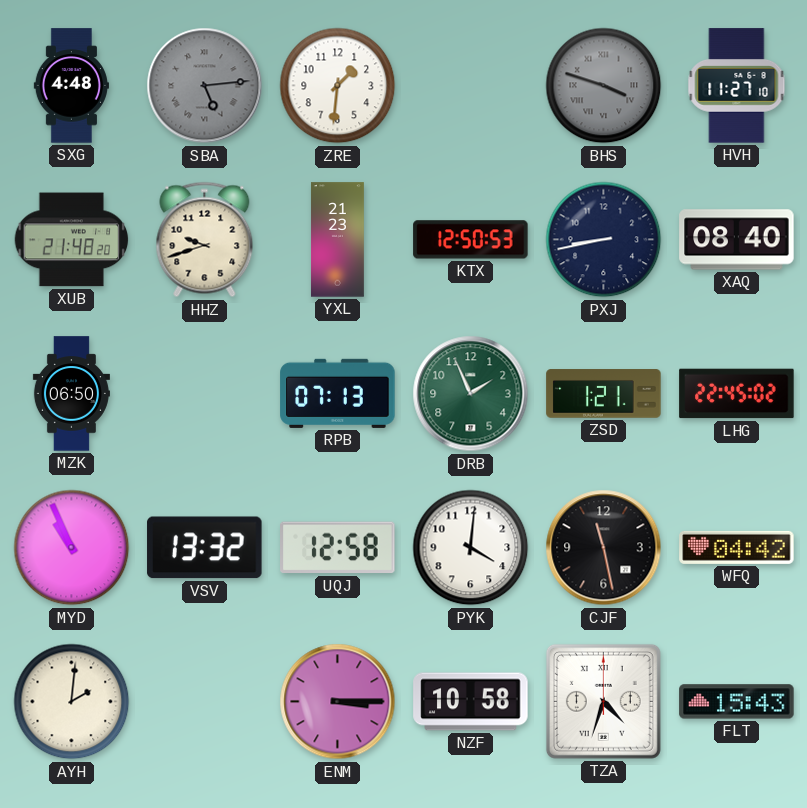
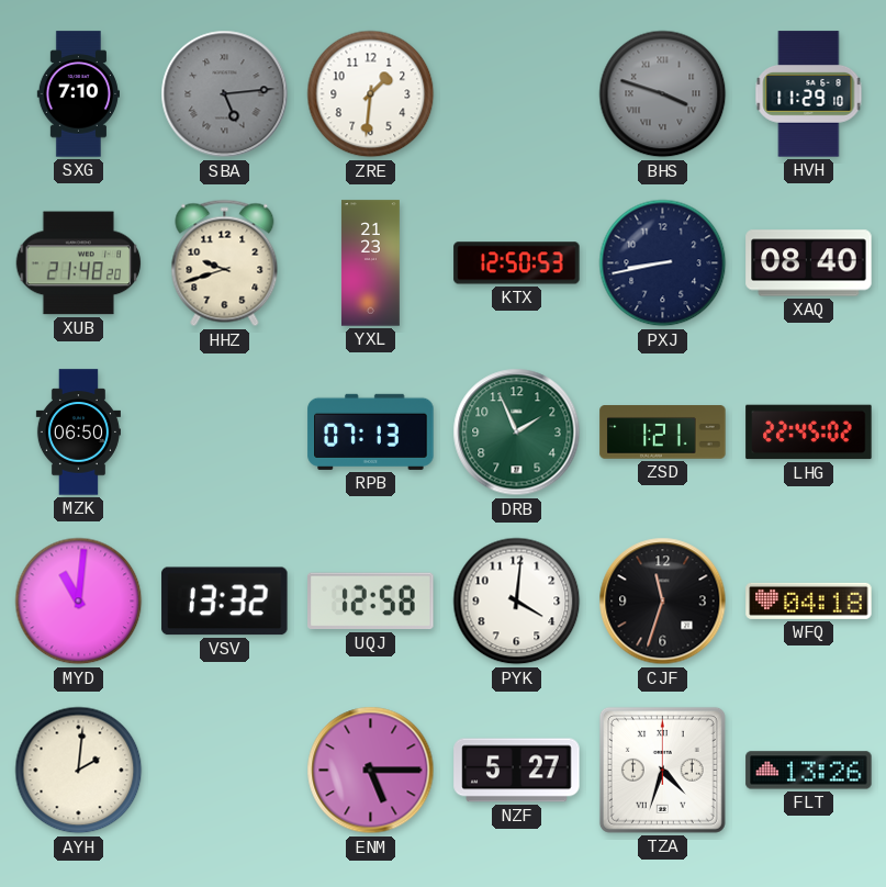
SXG: 4:48 -> 7:10
HVH: 11:27 -> 11:29
MYD: 10:56 -> 11:01
CJF: 11:28 -> 11:33
WFQ: 04:42 -> 04:18
ENM: 3:15 -> 5:15
NZF: 10:58 -> 5:27
FLT: 15:43 -> 13:26
